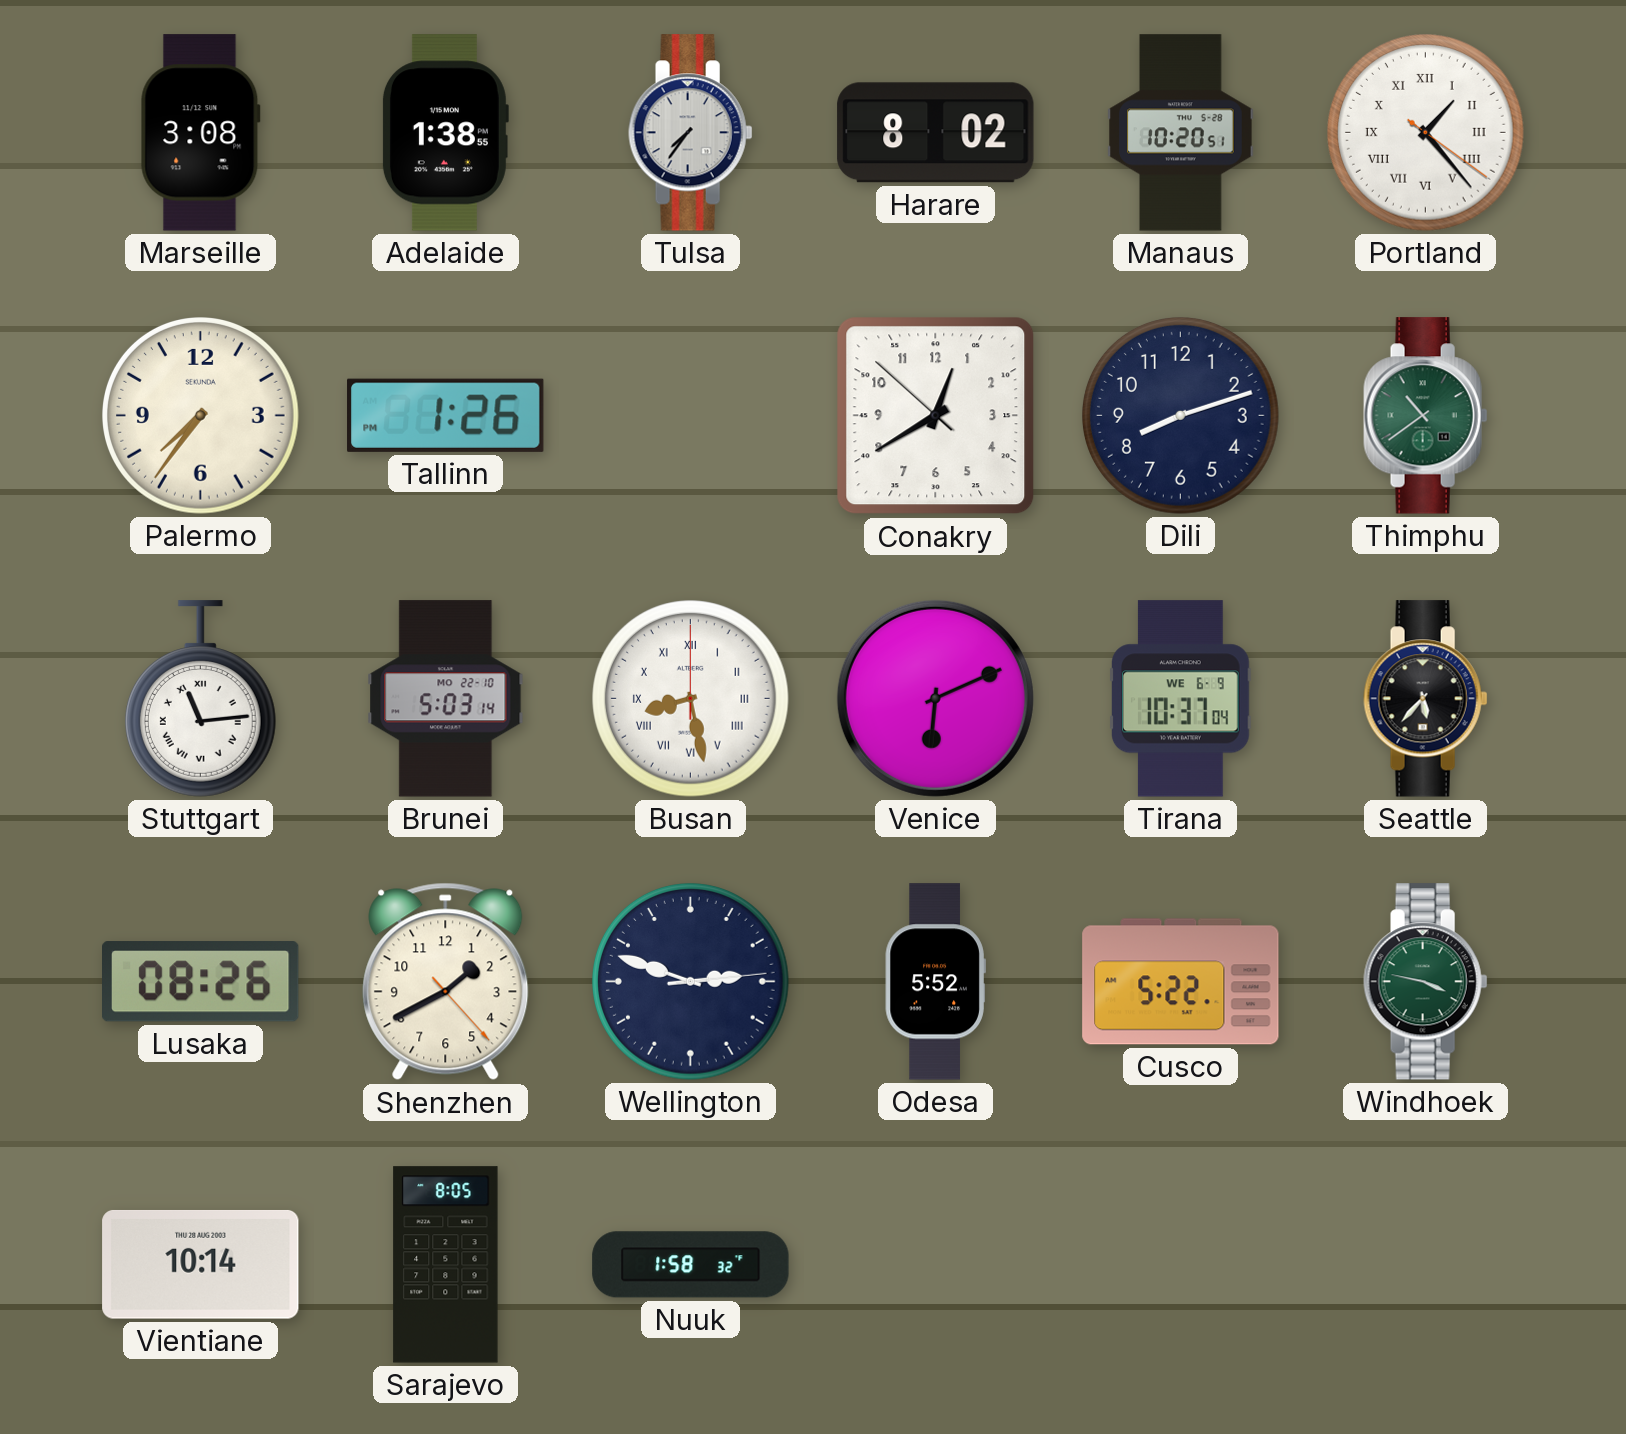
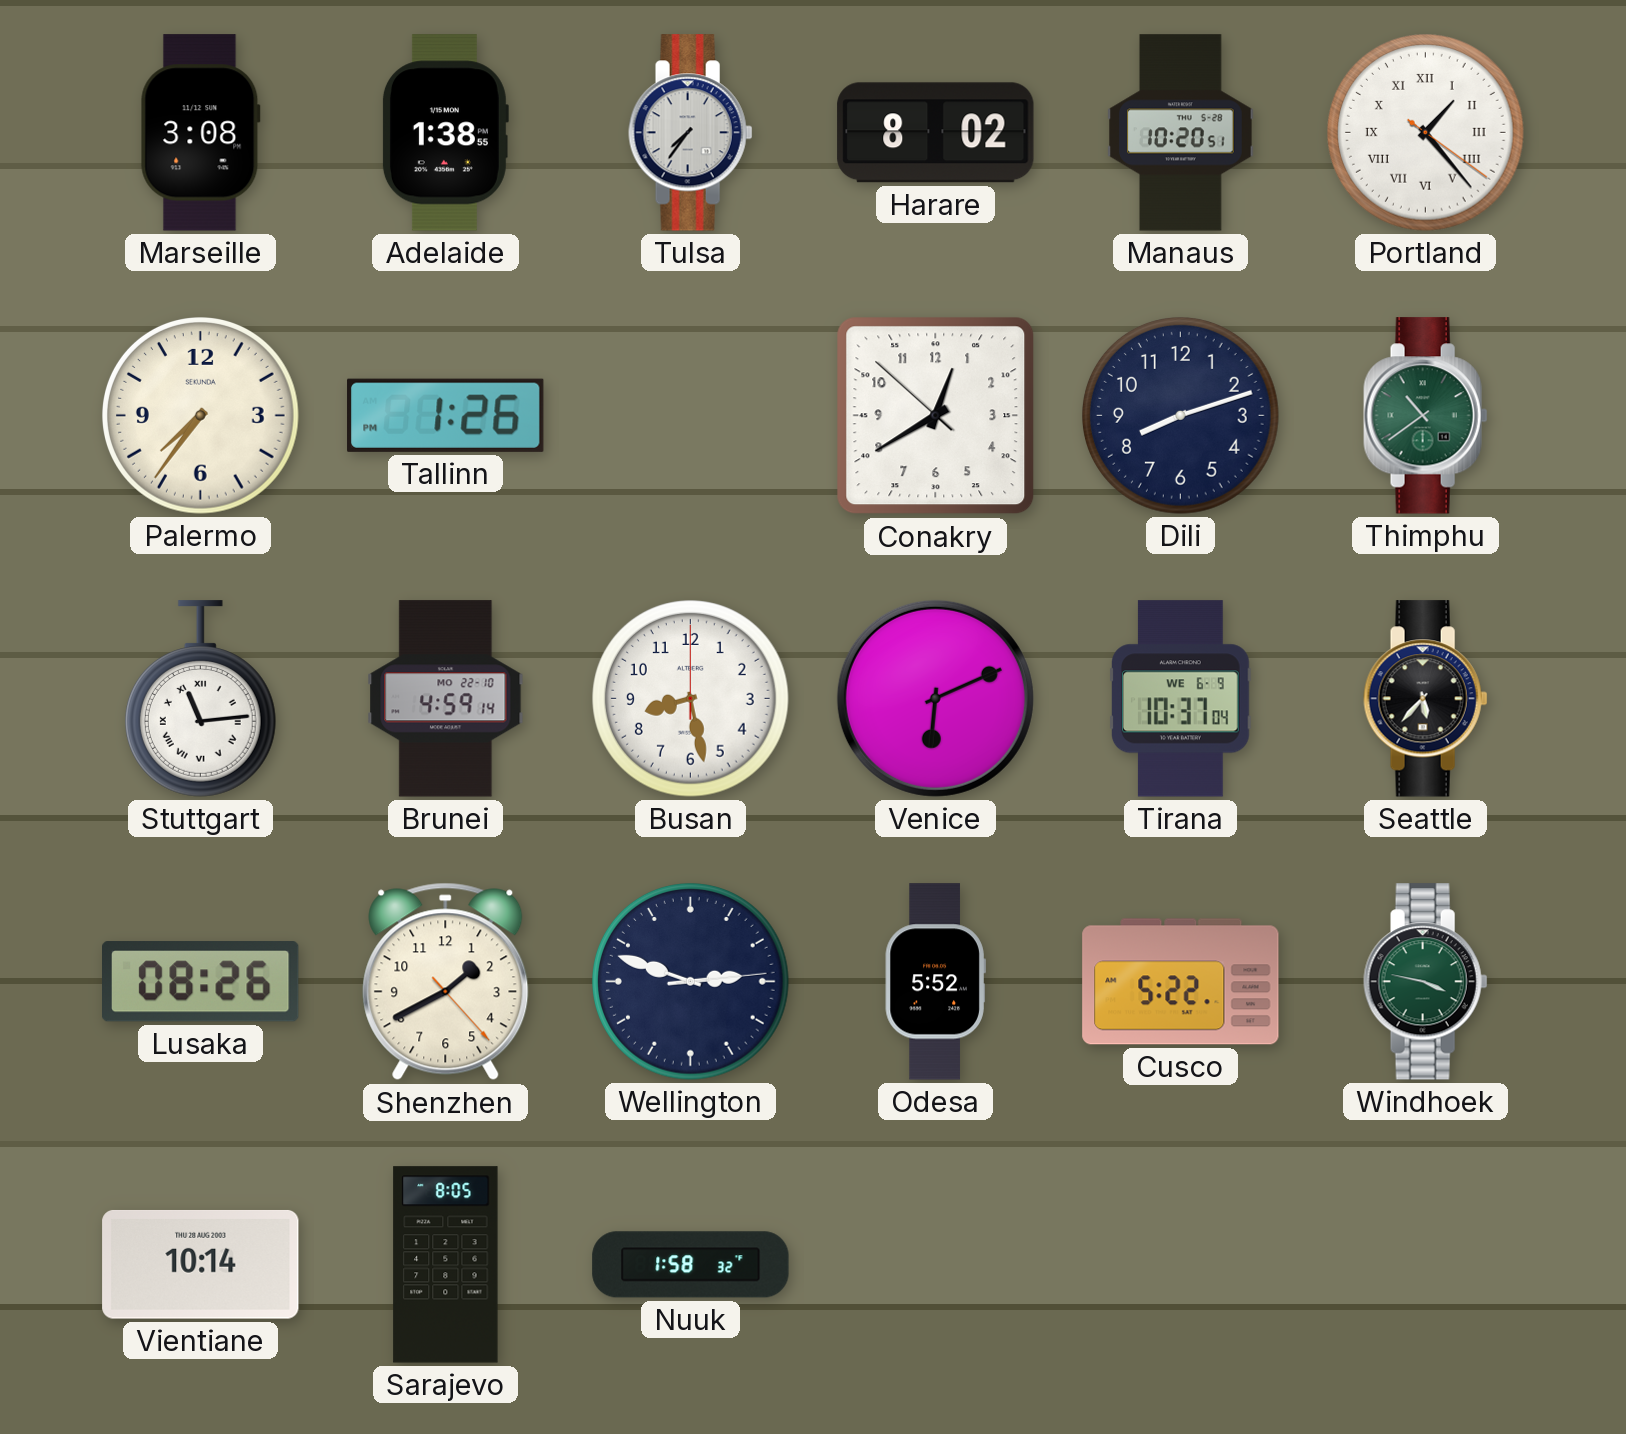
Brunei: 5:03 -> 4:59
Busan numerals: Roman -> Arabic
